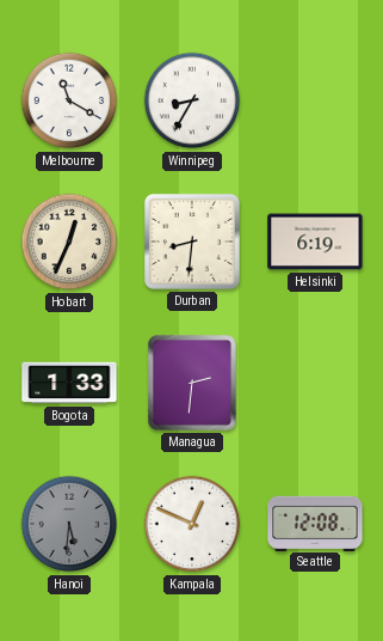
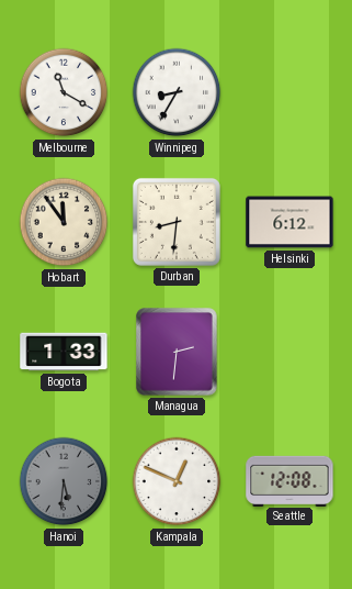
Hobart: 12:34 -> 11:54
Helsinki: 6:19 -> 6:12
